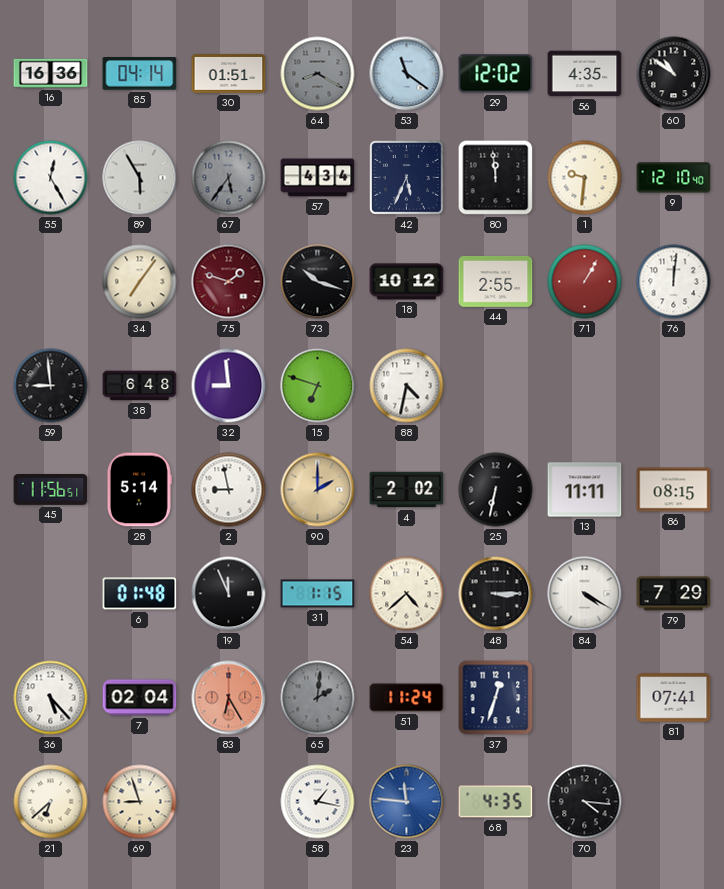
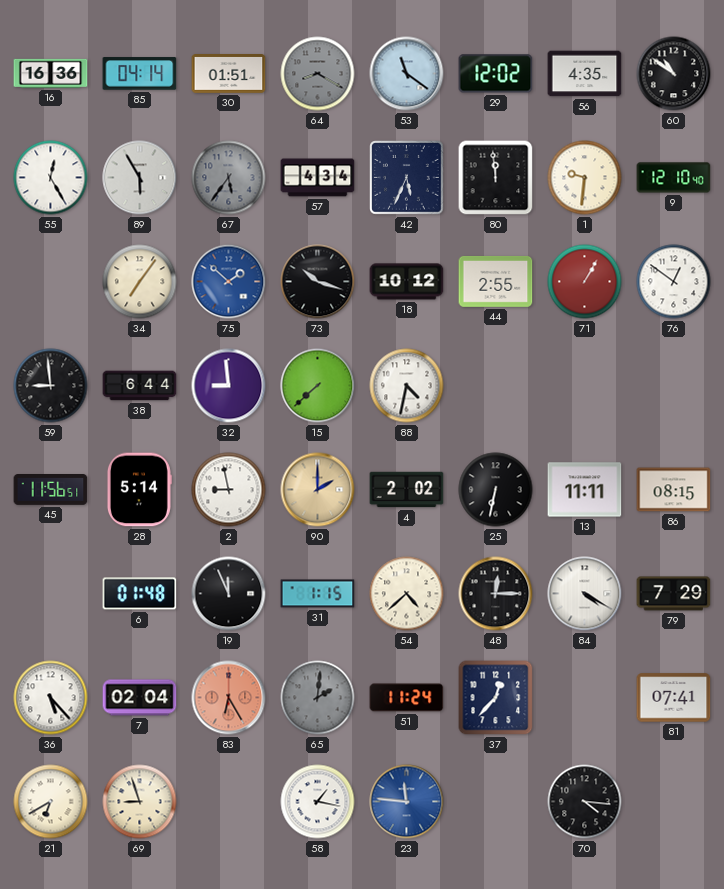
75: 1:48 -> 1:52
75 dial: burgundy -> blue
76: 12:01 -> 12:51
38: 6:48 -> 6:44
15: 6:48 -> 7:38
48: 3:15 -> 12:15
37: 12:33 -> 12:37
21: 6:38 -> 6:40
68: 4:35 -> none
